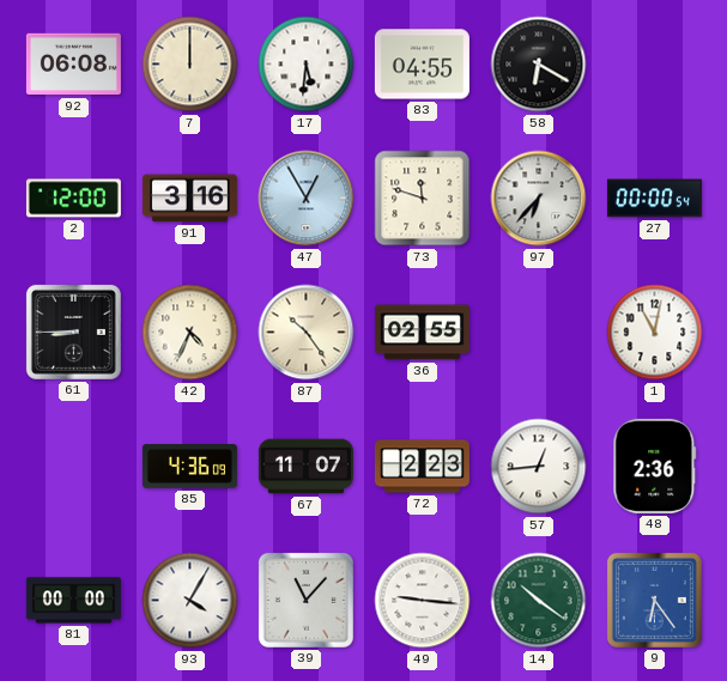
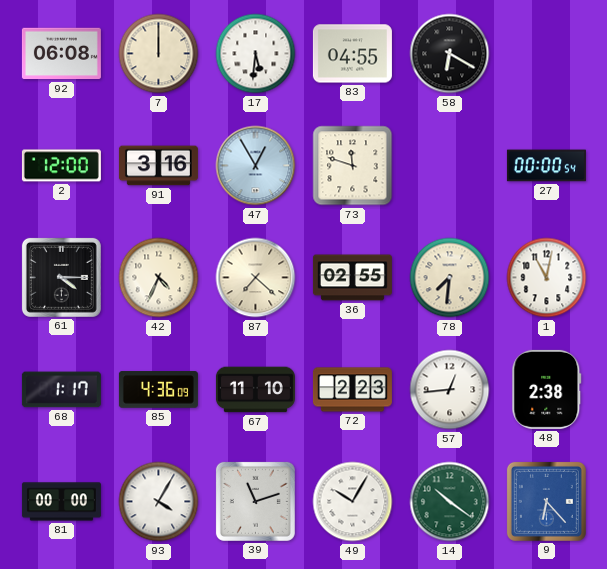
97: 6:37 -> none
61: 8:45 -> 4:15
87: 10:24 -> 7:22
78: none -> 7:31
68: none -> 1:17
67: 11:07 -> 11:10
48: 2:36 -> 2:38
39: 11:07 -> 11:12
49: 9:16 -> 10:05
9: 6:24 -> 6:23
